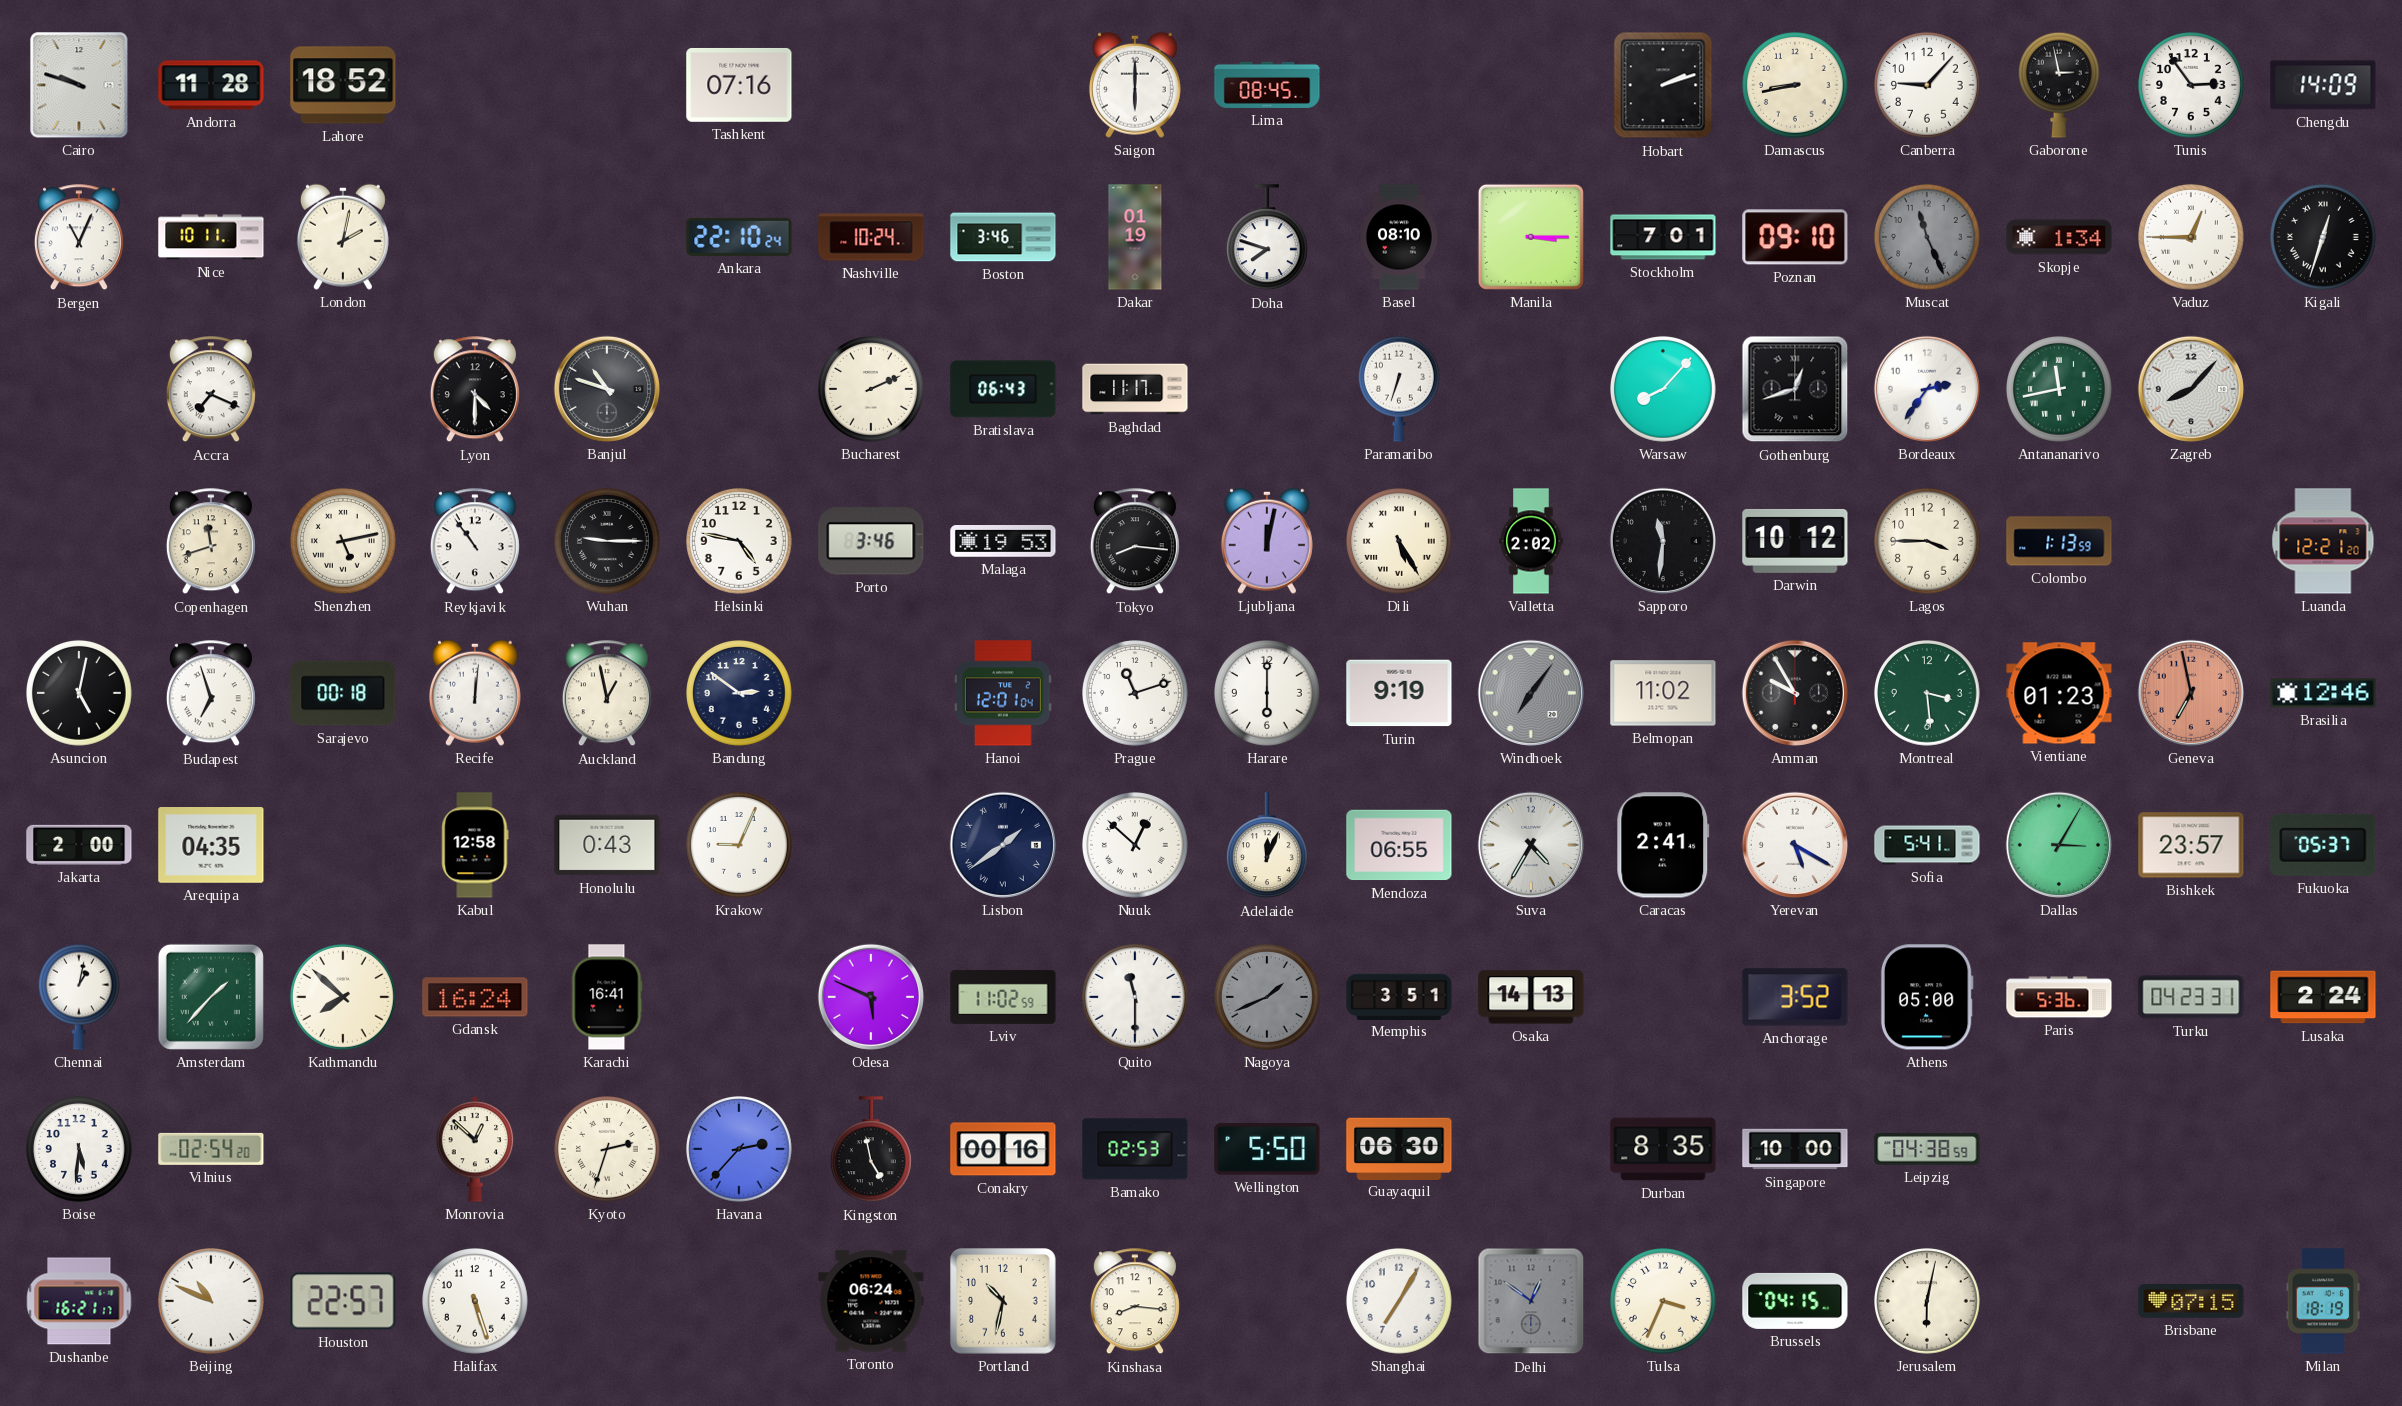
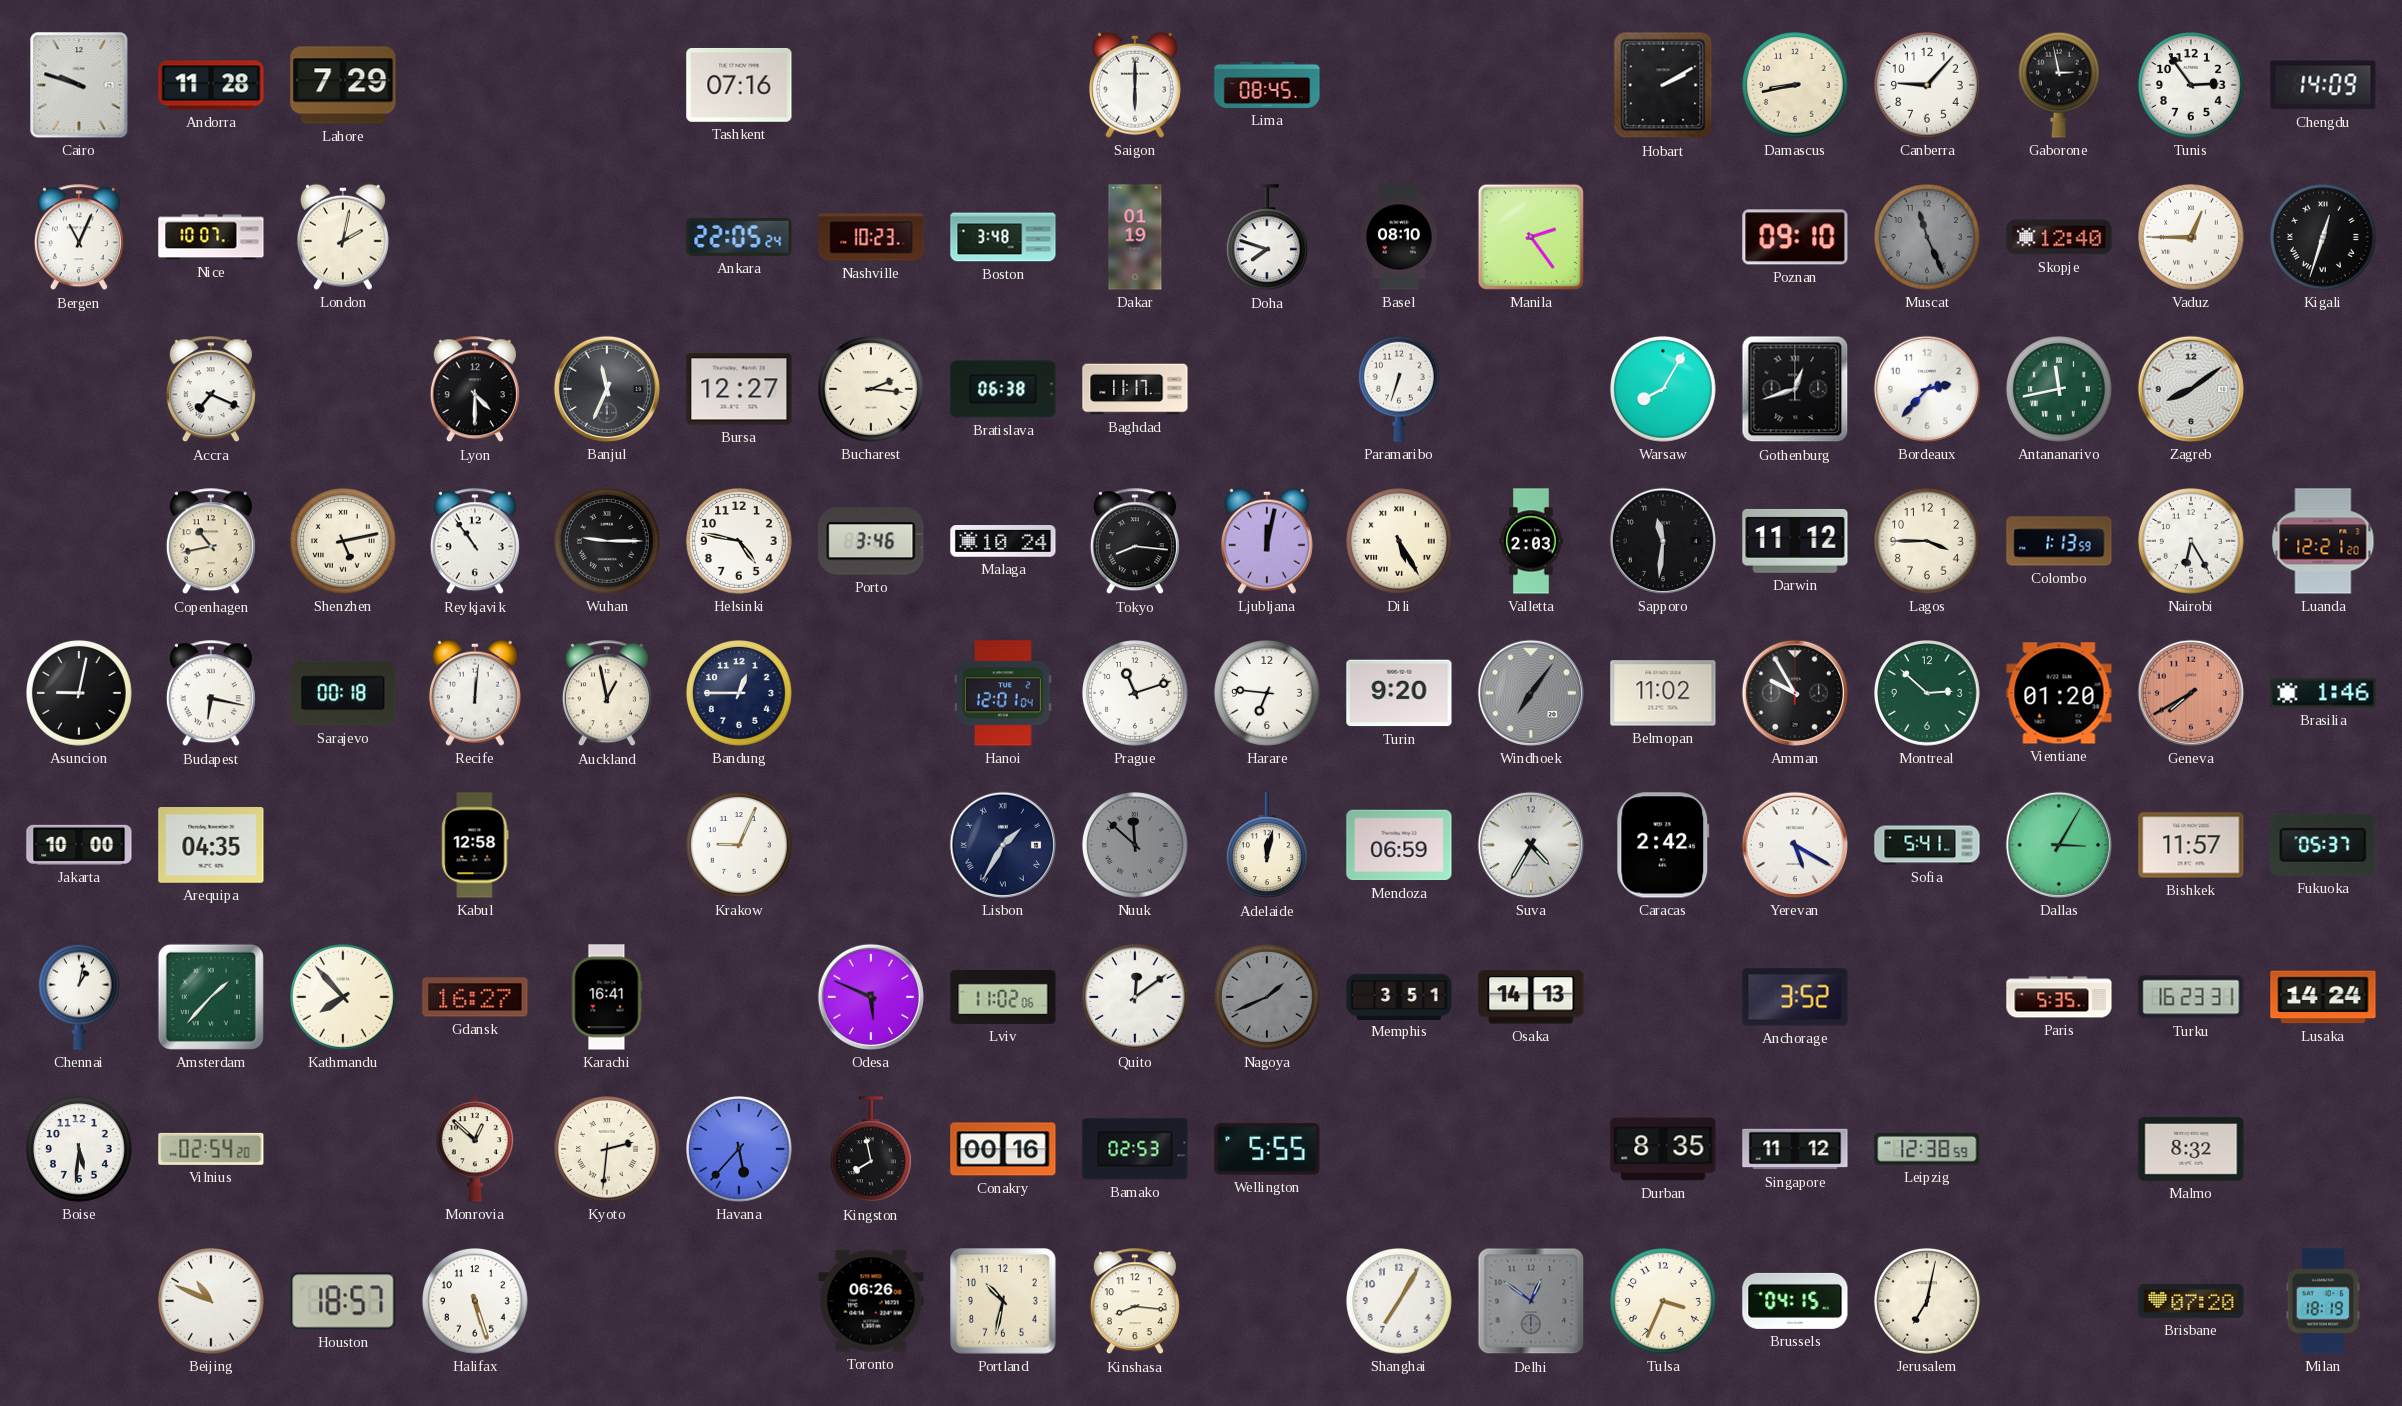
Lahore: 18:52 -> 7:29
Hobart: 2:12 -> 2:10
Nice: 10:11 -> 10:07
Ankara: 22:10 -> 22:05
Nashville: 10:24 -> 10:23
Boston: 3:46 -> 3:48
Manila: 3:15 -> 2:24
Stockholm: 7:01 -> none
Skopje: 1:34 -> 12:40
Banjul: 10:48 -> 11:34
Bursa: none -> 12:27
Bucharest: 2:11 -> 2:16
Bratislava: 06:43 -> 06:38
Warsaw: 8:07 -> 8:05
Bordeaux: 2:36 -> 2:37
Zagreb: 8:07 -> 8:09
Copenhagen: 11:42 -> 10:43
Malaga: 19:53 -> 10:24
Valletta: 2:02 -> 2:03
Darwin: 10:12 -> 11:12
Nairobi: none -> 6:25
Asuncion: 5:02 -> 9:02
Budapest: 6:57 -> 6:17
Bandung: 2:51 -> 12:45
Harare: 6:00 -> 6:46
Turin: 9:19 -> 9:20
Montreal: 3:29 -> 2:52
Vientiane: 01:23 -> 01:20
Geneva: 6:58 -> 7:40
Brasilia: 12:46 -> 1:46
Jakarta: 2:00 -> 10:00
Honolulu: 0:43 -> none
Lisbon: 1:39 -> 1:35
Nuuk: 12:52 -> 11:52
Nuuk dial: white -> grey
Adelaide: 12:04 -> 12:02
Mendoza: 06:55 -> 06:59
Caracas: 2:41 -> 2:42
Bishkek: 23:57 -> 11:57
Kathmandu: 7:52 -> 7:53
Gdansk: 16:24 -> 16:27
Lviv: 11:02:59 -> 11:02:06
Quito: 11:30 -> 12:09
Athens: 05:00 -> none
Paris: 5:36 -> 5:35
Turku: 04:23 -> 16:23
Lusaka: 2:24 -> 14:24
Kyoto: 2:33 -> 2:31
Havana: 2:37 -> 5:37
Kingston: 4:58 -> 7:58
Wellington: 5:50 -> 5:55
Guayaquil: 06:30 -> none
Singapore: 10:00 -> 11:12
Leipzig: 04:38 -> 12:38
Malmo: none -> 8:32
Dushanbe: 16:21 -> none
Houston: 22:57 -> 18:57
Toronto: 06:24 -> 06:26
Jerusalem: 6:02 -> 7:02
Brisbane: 07:15 -> 07:20
